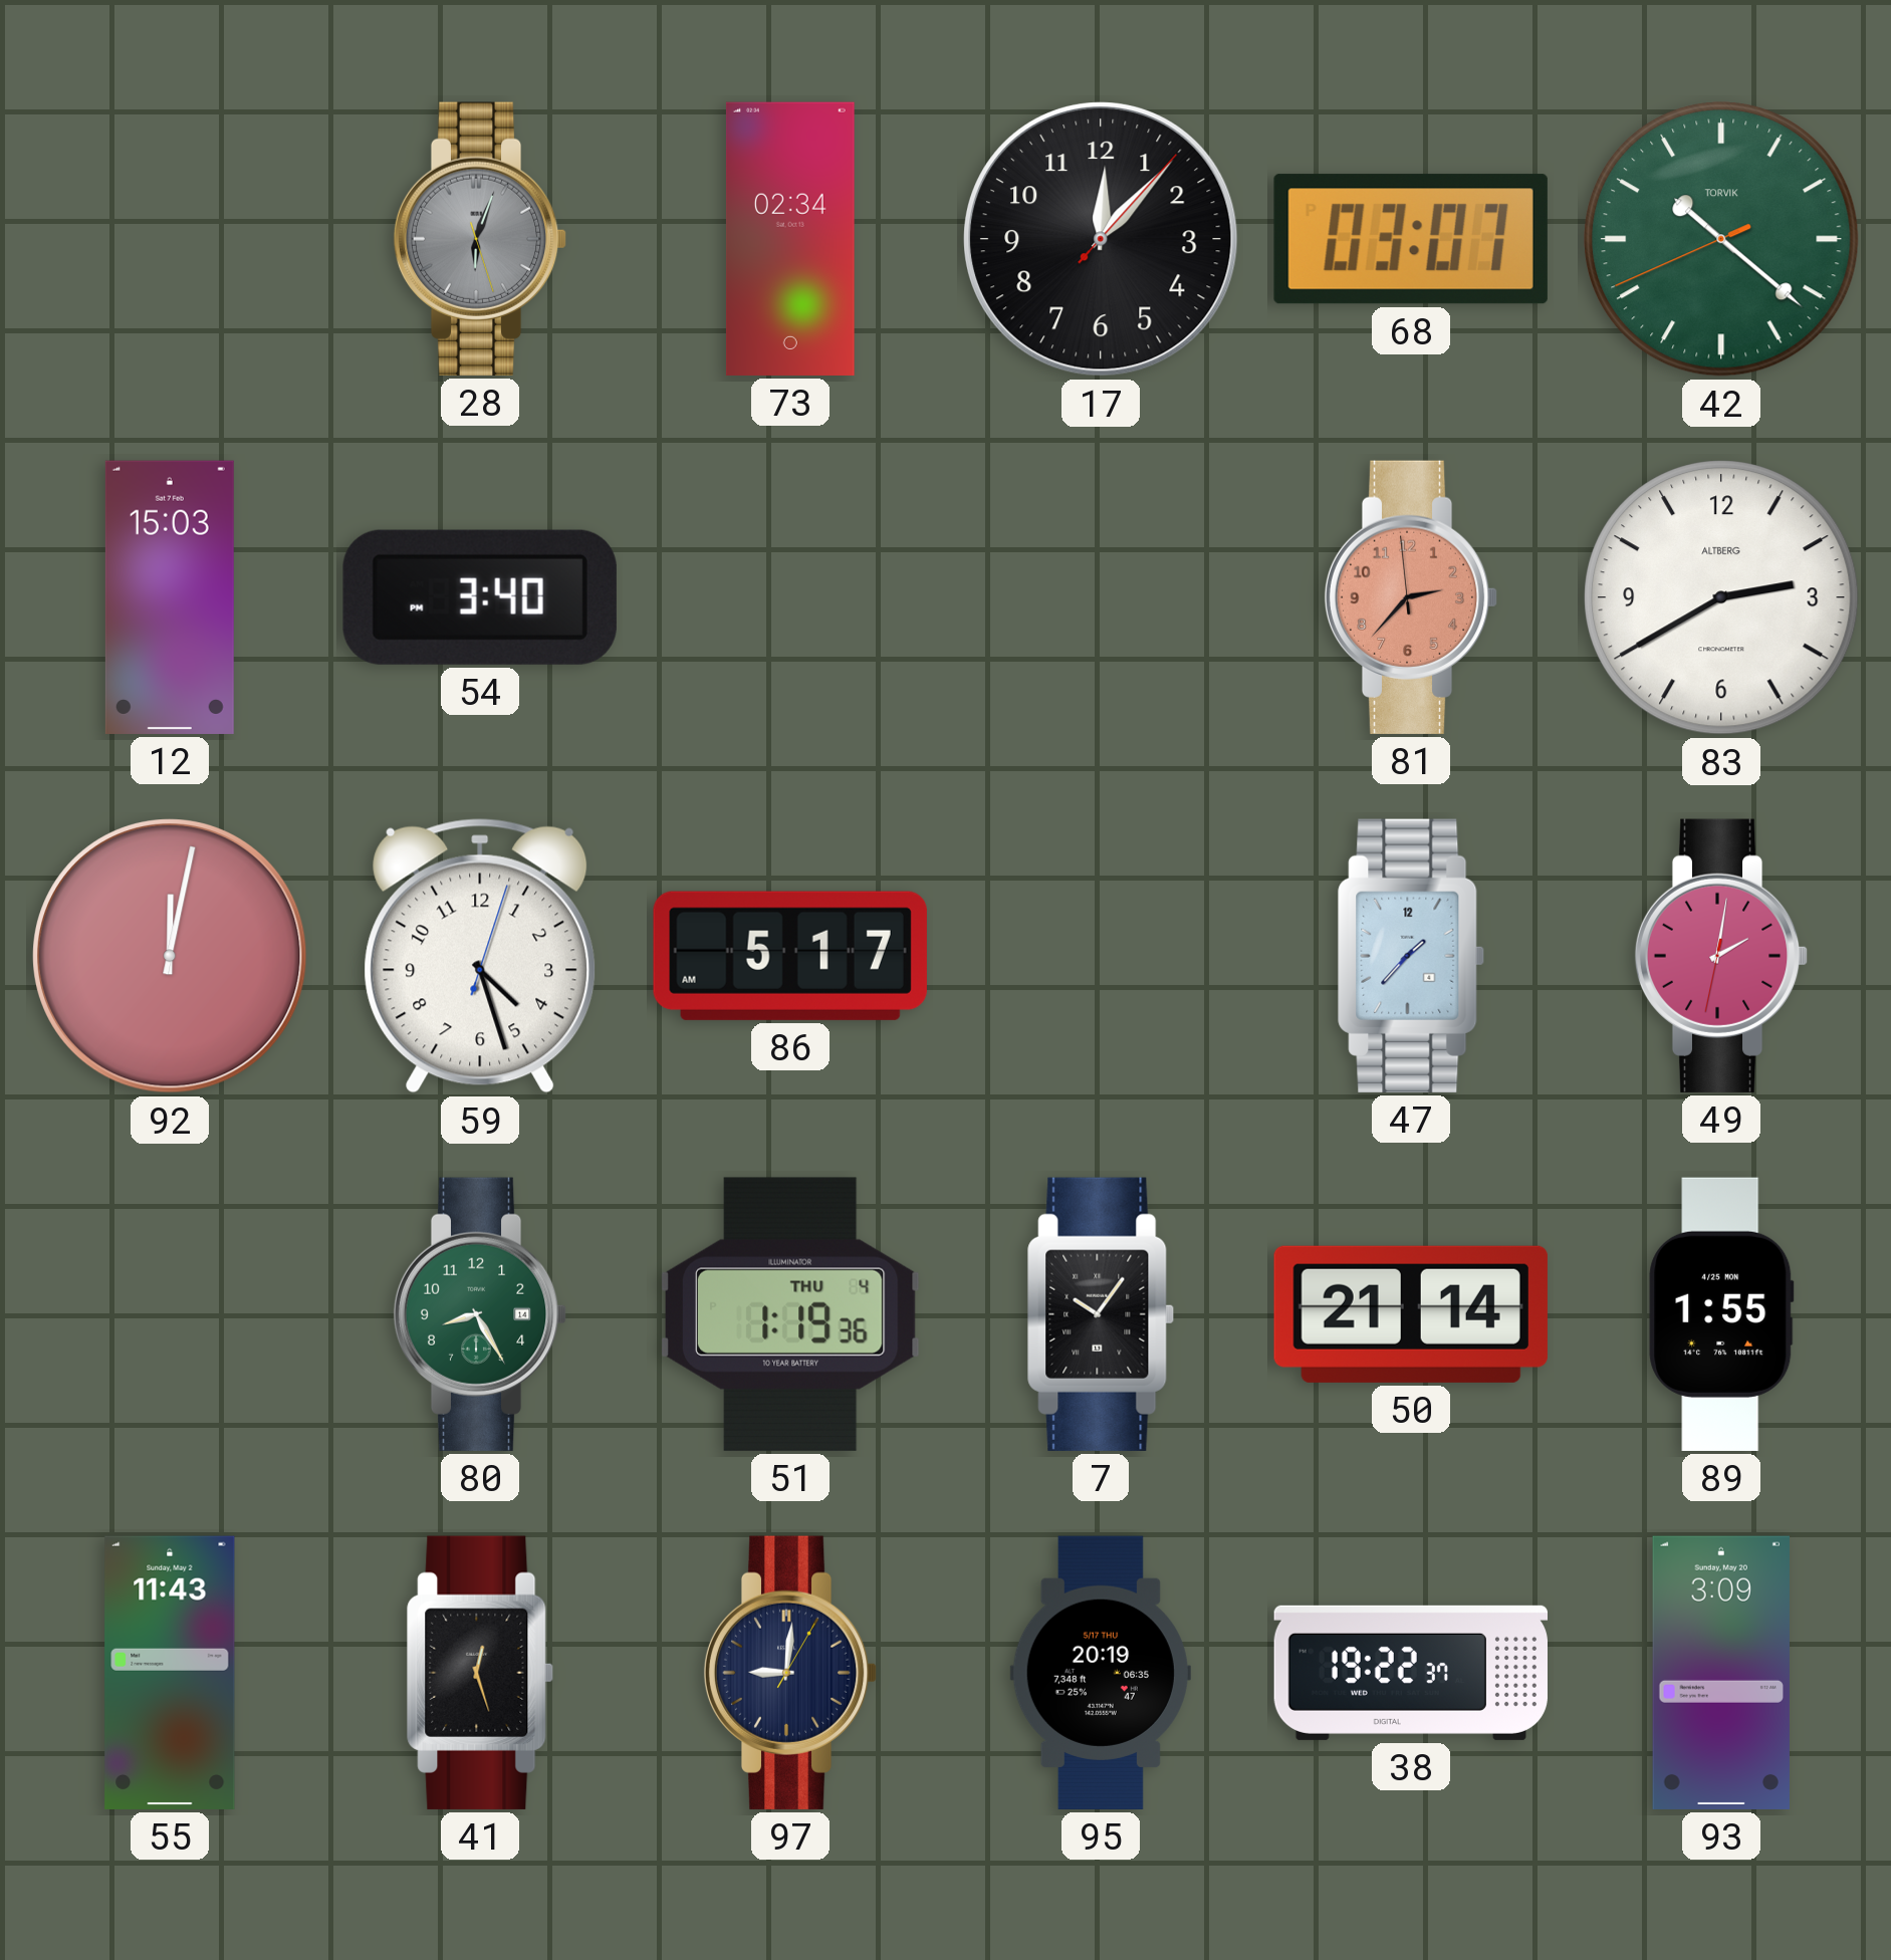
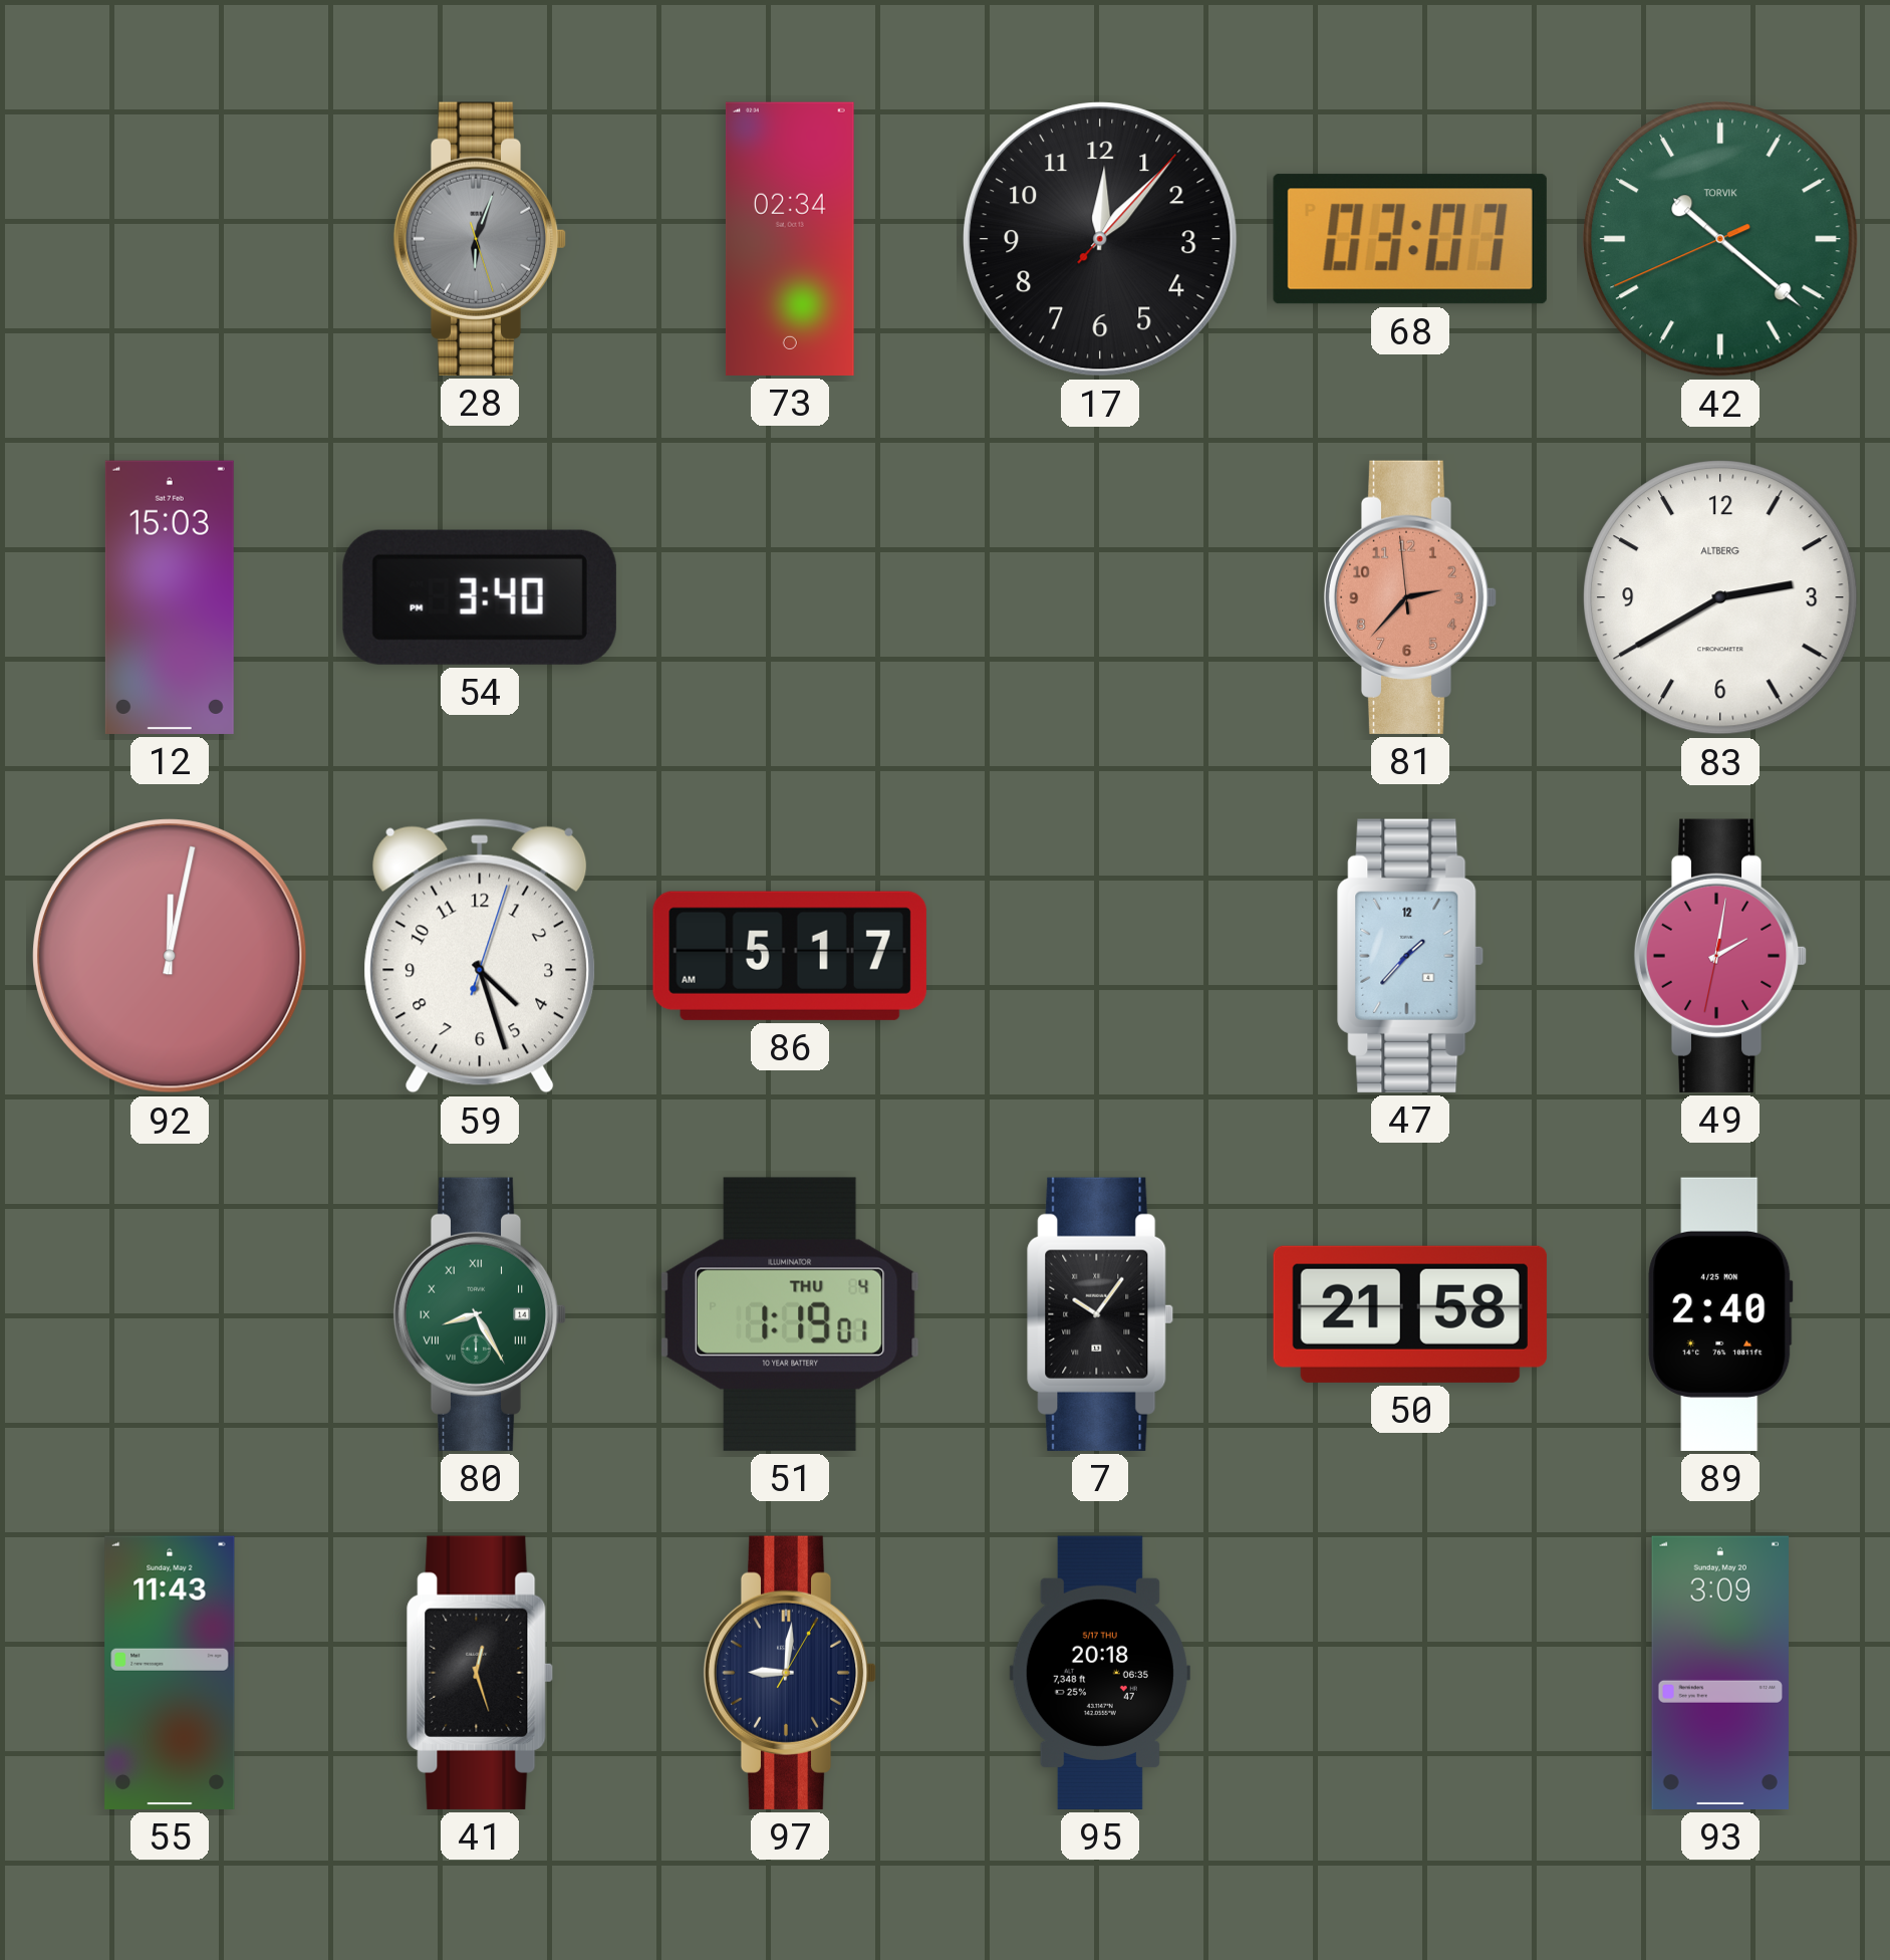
80 numerals: Arabic -> Roman
51: 1:19:36 -> 1:19:01
50: 21:14 -> 21:58
89: 1:55 -> 2:40
95: 20:19 -> 20:18
38: 19:22 -> none
